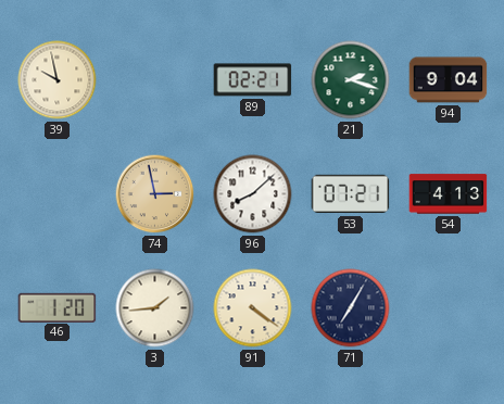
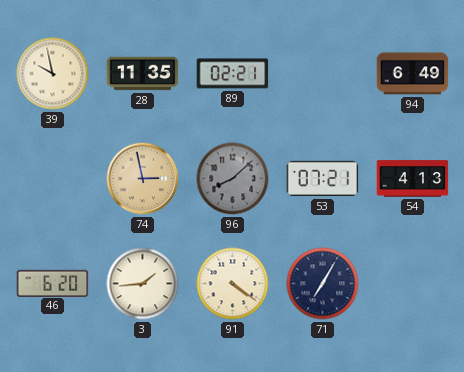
28: none -> 11:35
21: 2:18 -> none
94: 9:04 -> 6:49
96 dial: white -> grey
46: 1:20 -> 6:20
